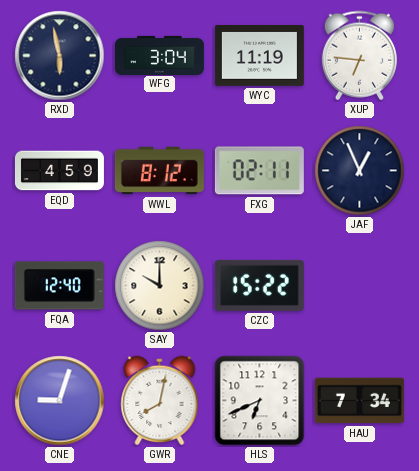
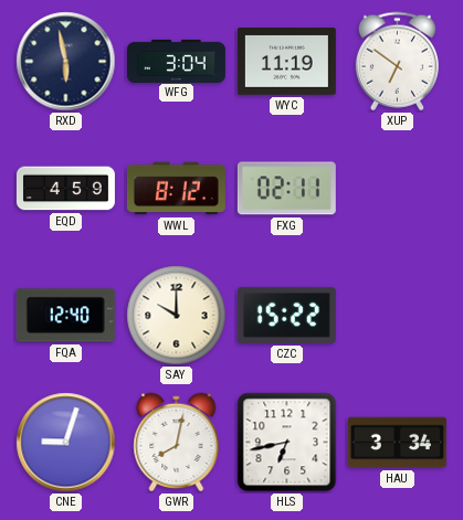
XUP: 6:46 -> 6:51
JAF: 12:56 -> none
HLS: 6:41 -> 6:43
HAU: 7:34 -> 3:34
